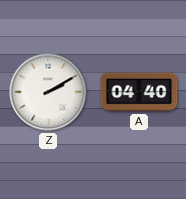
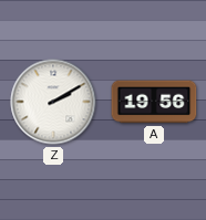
A: 04:40 -> 19:56
